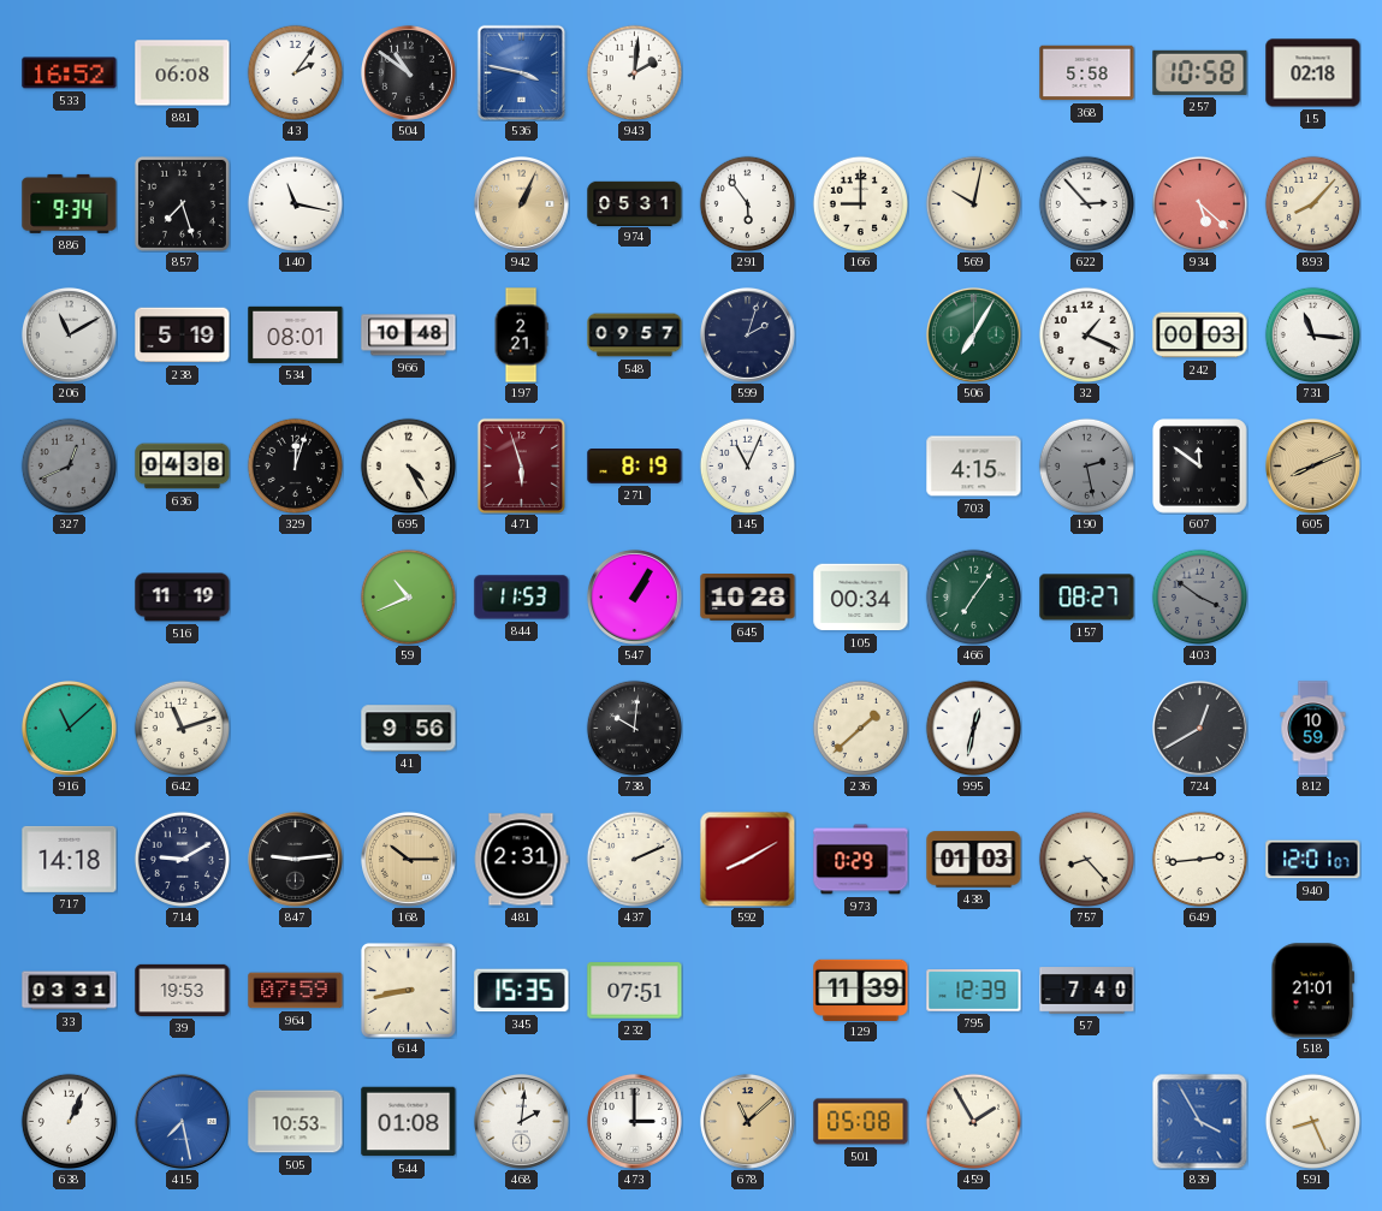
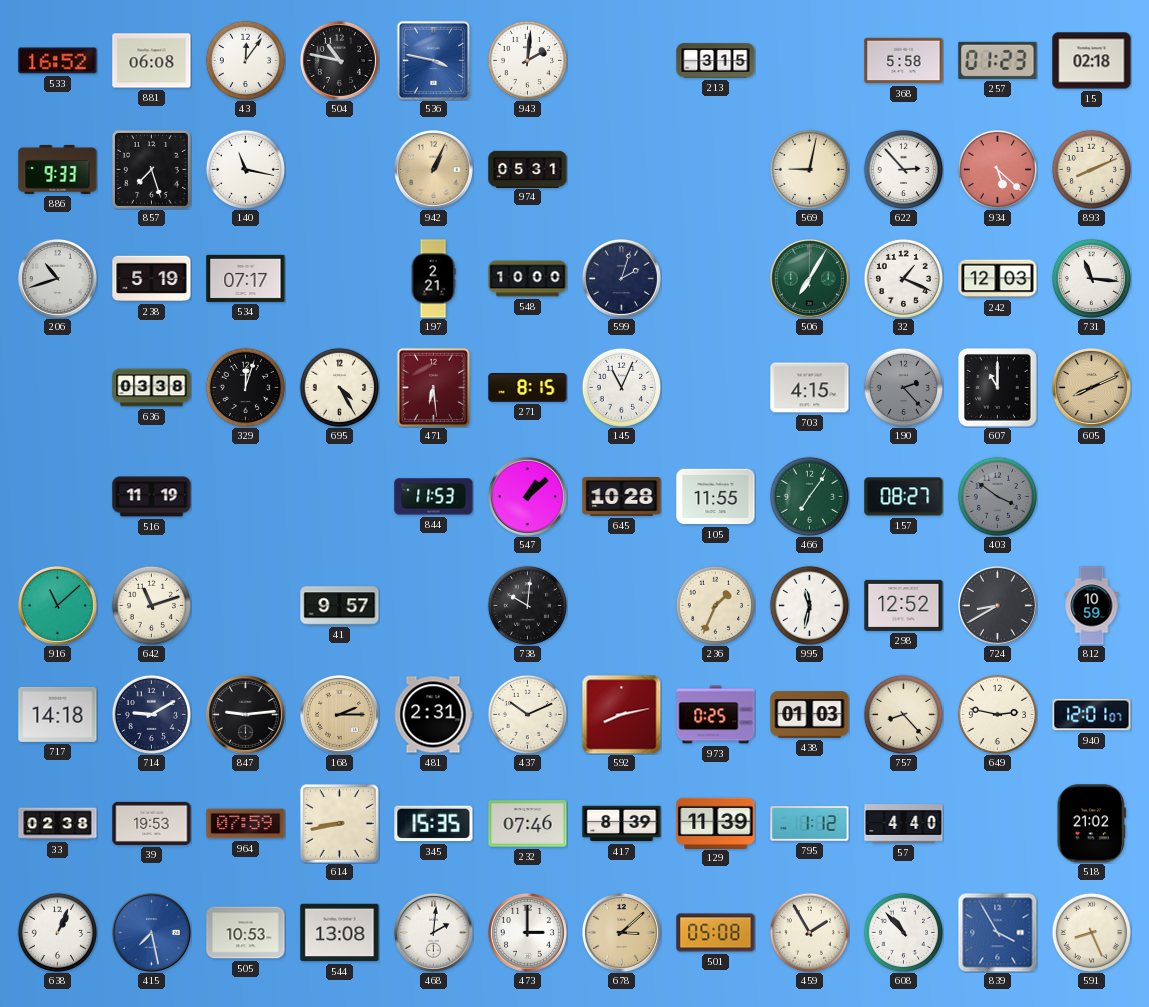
43: 2:06 -> 12:06
504: 10:51 -> 10:47
213: none -> 3:15
257: 10:58 -> 01:23
886: 9:34 -> 9:33
291: 5:54 -> none
166: 9:00 -> none
569: 10:02 -> 9:02
893: 8:07 -> 8:11
206: 11:10 -> 10:42
534: 08:01 -> 07:17
966: 10:48 -> none
548: 09:57 -> 10:00
242: 00:03 -> 12:03
327: 12:41 -> none
636: 04:38 -> 03:38
471: 5:57 -> 6:29
271: 8:19 -> 8:15
190: 2:28 -> 2:23
607: 11:51 -> 11:00
59: 10:41 -> none
547: 1:05 -> 1:08
105: 00:34 -> 11:55
41: 9:56 -> 9:57
236: 1:38 -> 1:34
995: 12:32 -> 11:32
298: none -> 12:52
724: 12:40 -> 8:40
168: 10:15 -> 2:15
437: 2:11 -> 10:11
592: 8:10 -> 8:13
973: 0:29 -> 0:25
649: 2:44 -> 2:47
33: 03:31 -> 02:38
232: 07:51 -> 07:46
417: none -> 8:39
795: 12:39 -> 1:12
57: 7:40 -> 4:40
518: 21:01 -> 21:02
544: 01:08 -> 13:08
678: 11:08 -> 3:08
608: none -> 10:53
